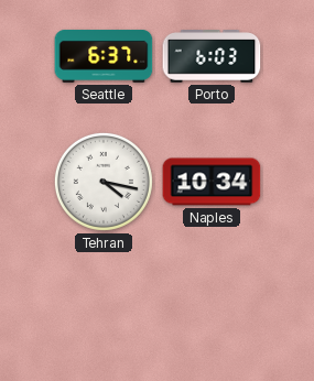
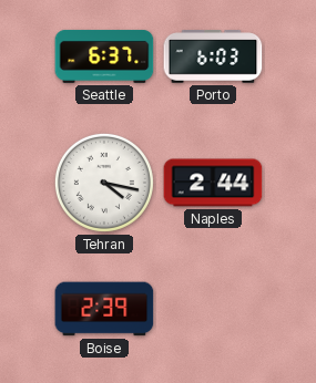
Naples: 10:34 -> 2:44
Boise: none -> 2:39
